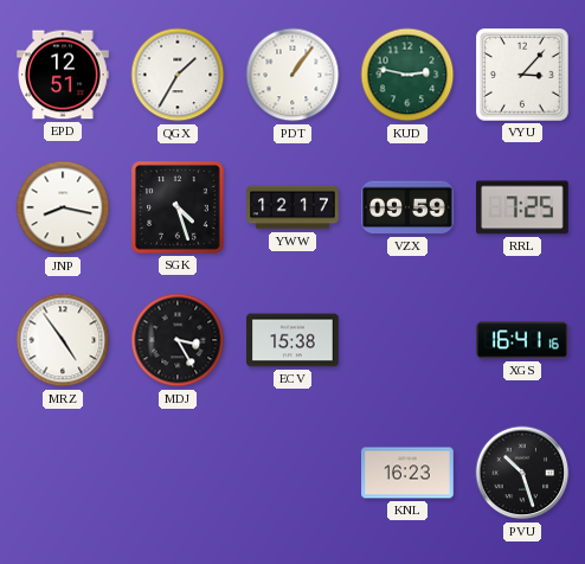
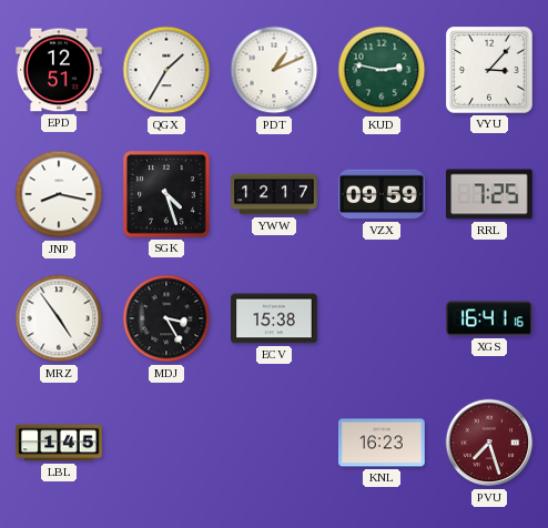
PDT: 1:06 -> 1:11
LBL: none -> 1:45
PVU: 10:27 -> 7:27
PVU dial: black -> burgundy
